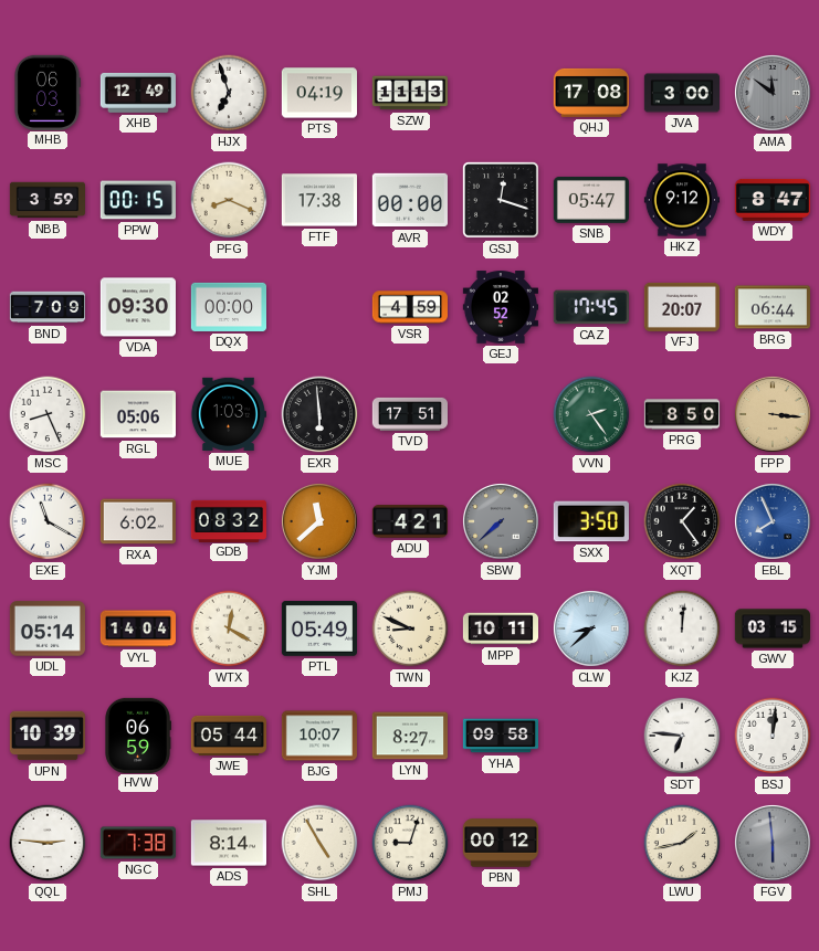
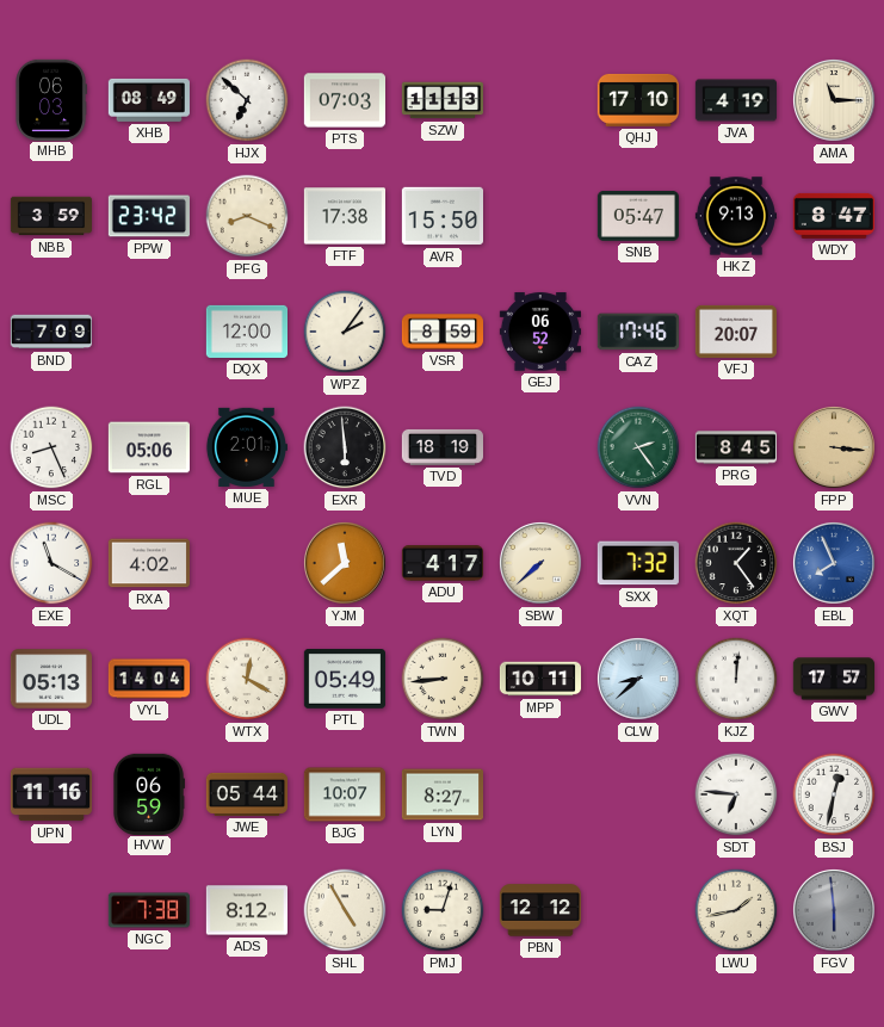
XHB: 12:49 -> 08:49
HJX: 6:57 -> 6:52
PTS: 04:19 -> 07:03
QHJ: 17:08 -> 17:10
JVA: 3:00 -> 4:19
AMA: 11:51 -> 11:15
AMA dial: grey -> cream
PPW: 00:15 -> 23:42
AVR: 00:00 -> 15:50
GSJ: 12:18 -> none
HKZ: 9:12 -> 9:13
VDA: 09:30 -> none
DQX: 00:00 -> 12:00
WPZ: none -> 2:06
VSR: 4:59 -> 8:59
GEJ: 02:52 -> 06:52
CAZ: 17:45 -> 17:46
BRG: 06:44 -> none
MUE: 1:03 -> 2:01
TVD: 17:51 -> 18:19
PRG: 8:50 -> 8:45
RXA: 6:02 -> 4:02
GDB: 08:32 -> none
ADU: 4:21 -> 4:17
SBW dial: grey -> cream
SXX: 3:50 -> 7:32
UDL: 05:14 -> 05:13
TWN: 8:49 -> 8:44
GWV: 03:15 -> 17:57
UPN: 10:39 -> 11:16
YHA: 09:58 -> none
BSJ: 12:01 -> 12:32
QQL: 2:46 -> none
ADS: 8:14 -> 8:12
PBN: 00:12 -> 12:12
